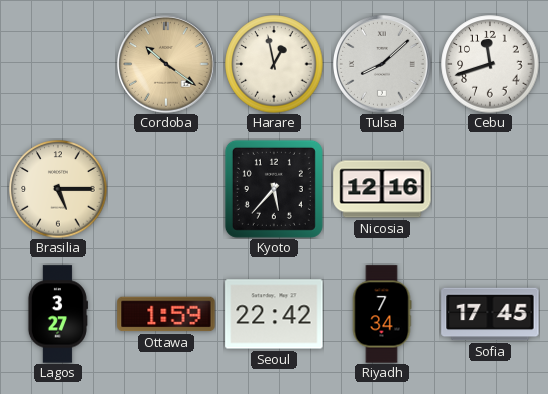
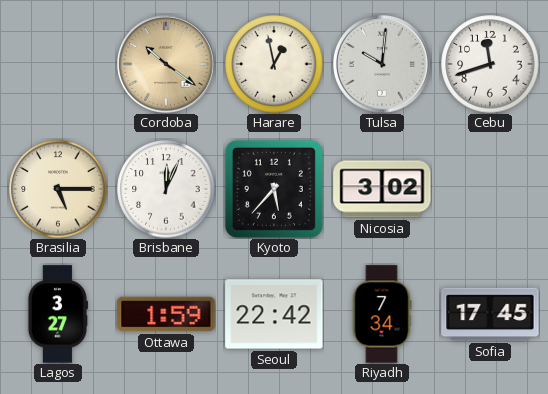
Tulsa: 8:08 -> 10:01
Brisbane: none -> 12:04
Nicosia: 12:16 -> 3:02
